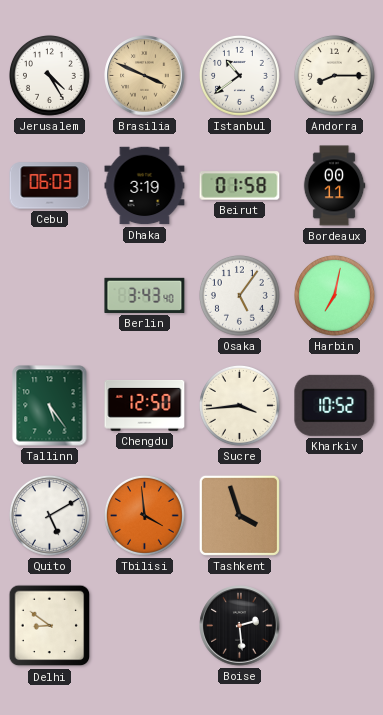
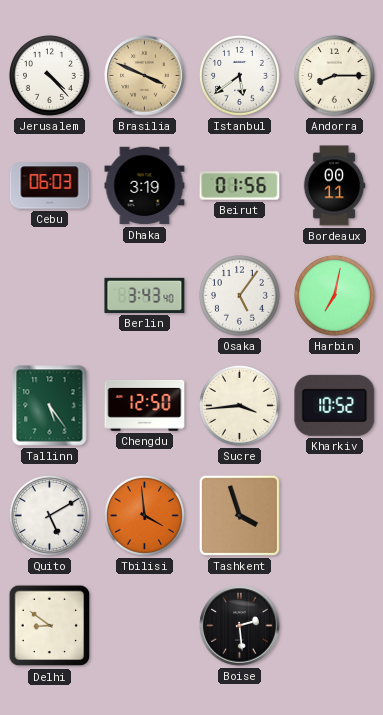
Jerusalem: 4:25 -> 4:23
Istanbul: 10:39 -> 5:39
Beirut: 01:58 -> 01:56
